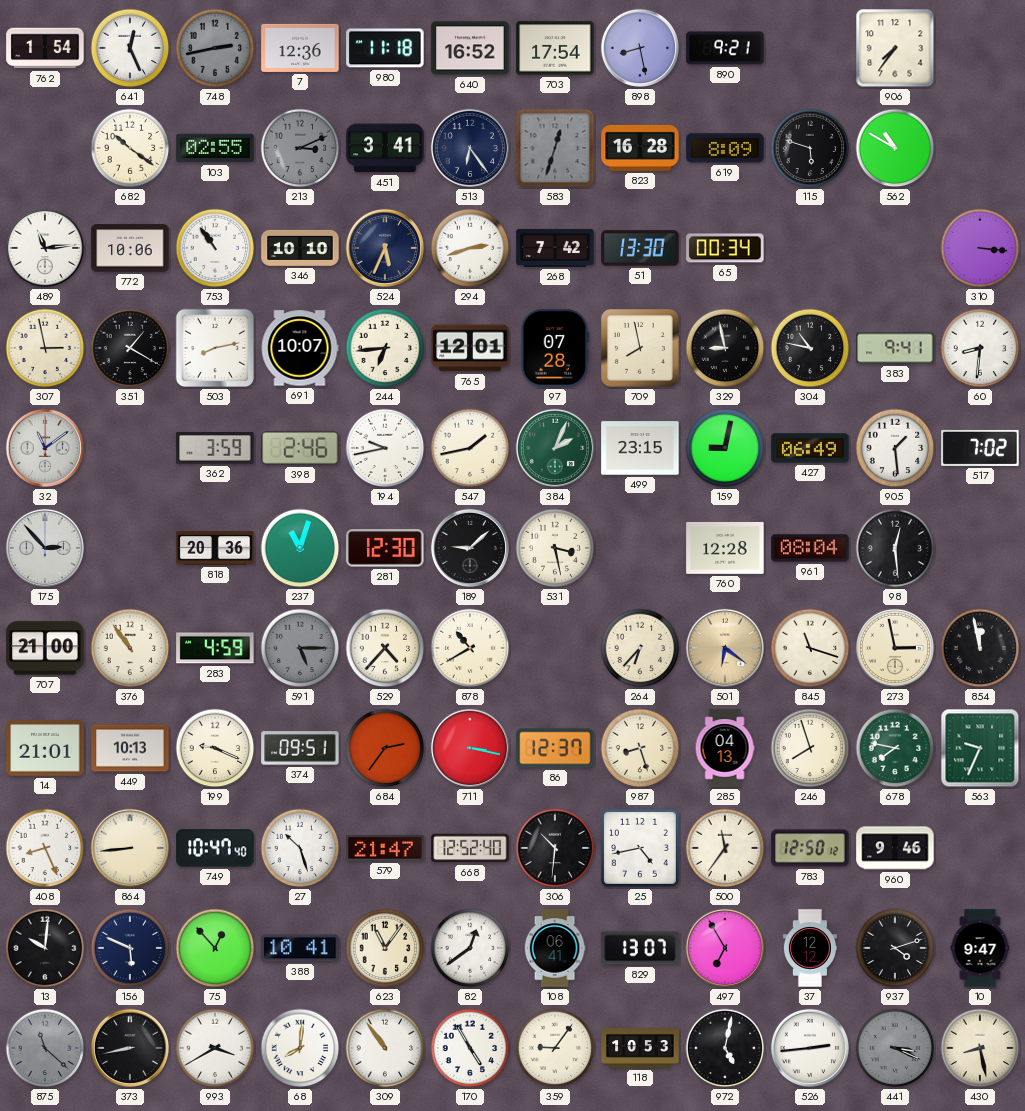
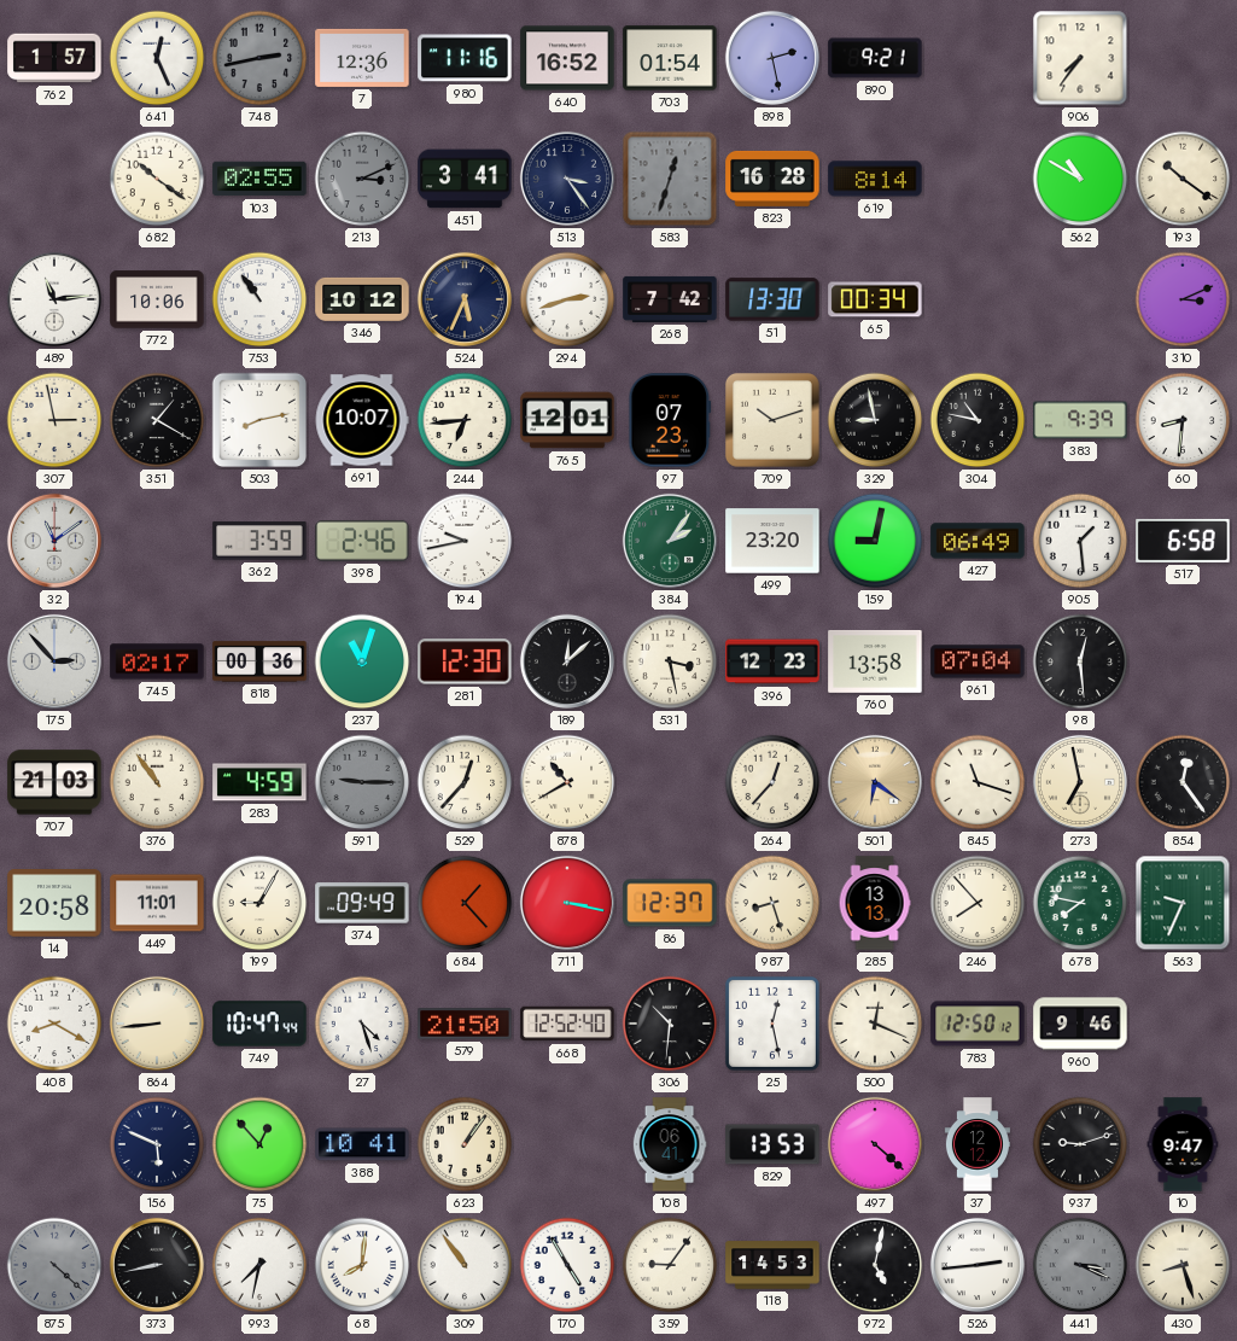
762: 1:54 -> 1:57
980: 11:18 -> 11:16
703: 17:54 -> 01:54
898: 8:28 -> 2:28
513: 6:24 -> 3:24
619: 8:09 -> 8:14
115: 5:48 -> none
193: none -> 10:21
346: 10:10 -> 10:12
310: 3:16 -> 3:11
97: 07:28 -> 07:23
709: 7:58 -> 10:12
383: 9:41 -> 9:39
547: 1:43 -> none
384: 2:04 -> 2:06
499: 23:15 -> 23:20
517: 7:02 -> 6:58
745: none -> 02:17
818: 20:36 -> 00:36
189: 9:08 -> 12:08
396: none -> 12:23
760: 12:28 -> 13:58
961: 08:04 -> 07:04
707: 21:00 -> 21:03
591: 5:15 -> 9:15
529: 4:37 -> 12:37
264: 6:37 -> 12:37
273: 2:58 -> 6:58
854: 11:58 -> 12:24
14: 21:01 -> 20:58
449: 10:13 -> 11:01
199: 9:19 -> 9:05
374: 09:51 -> 09:49
684: 2:36 -> 1:23
285: 04:13 -> 13:13
246: 7:57 -> 7:53
408: 8:26 -> 8:20
749: 10:47:40 -> 10:47:44
27: 10:27 -> 4:27
579: 21:47 -> 21:50
25: 4:43 -> 12:28
500: 11:36 -> 12:19
13: 10:01 -> none
623: 11:06 -> 1:06
82: 12:39 -> none
829: 13:07 -> 13:53
497: 6:55 -> 4:22
937: 4:12 -> 9:12
875: 11:22 -> 4:22
993: 3:40 -> 7:32
118: 10:53 -> 14:53
430: 8:28 -> 8:27
